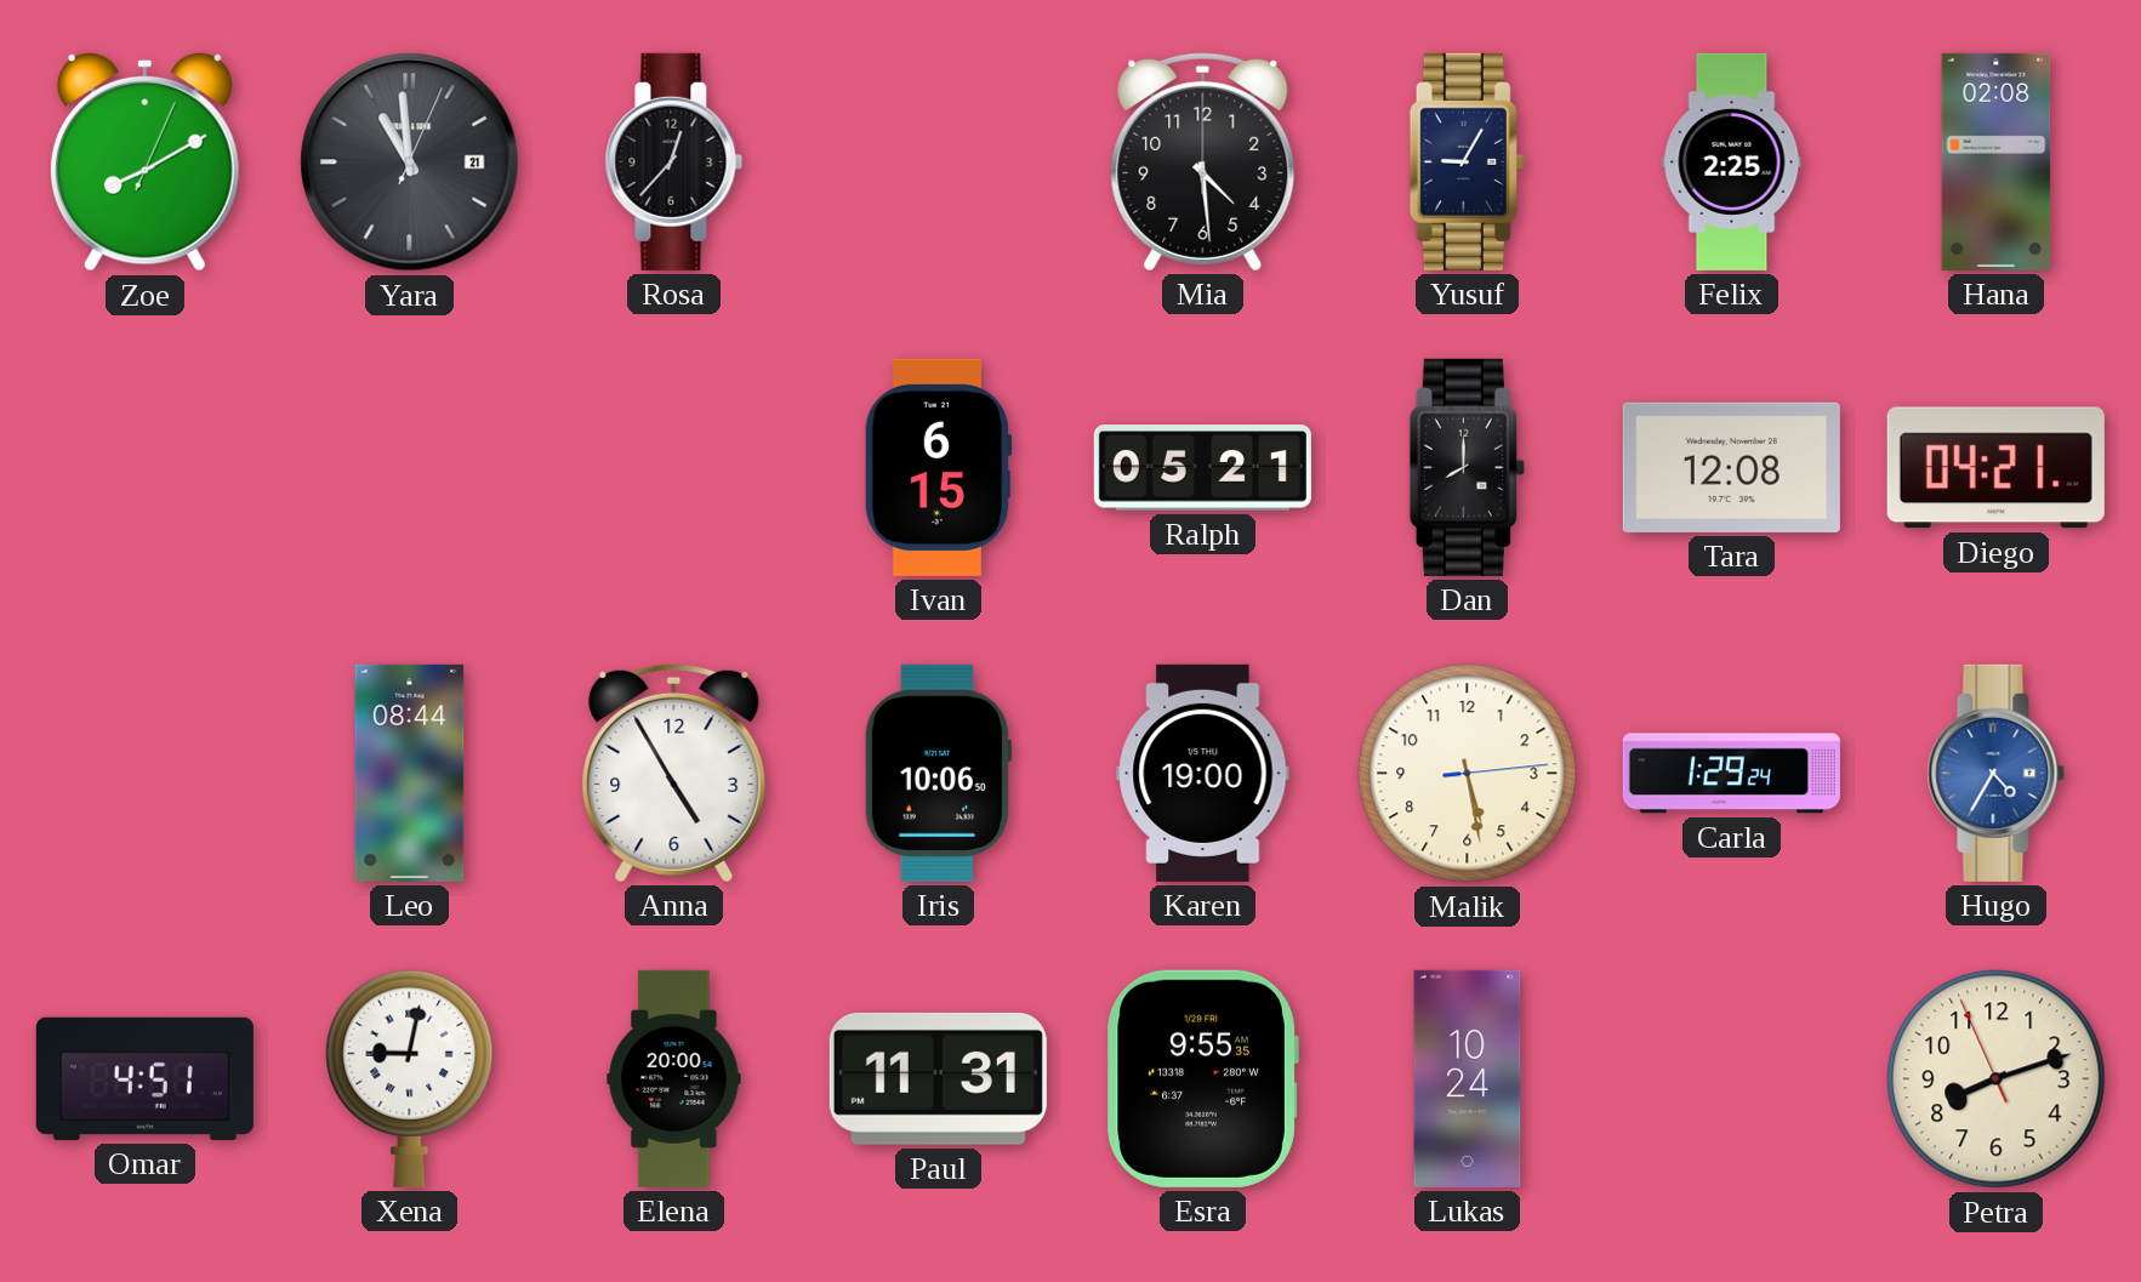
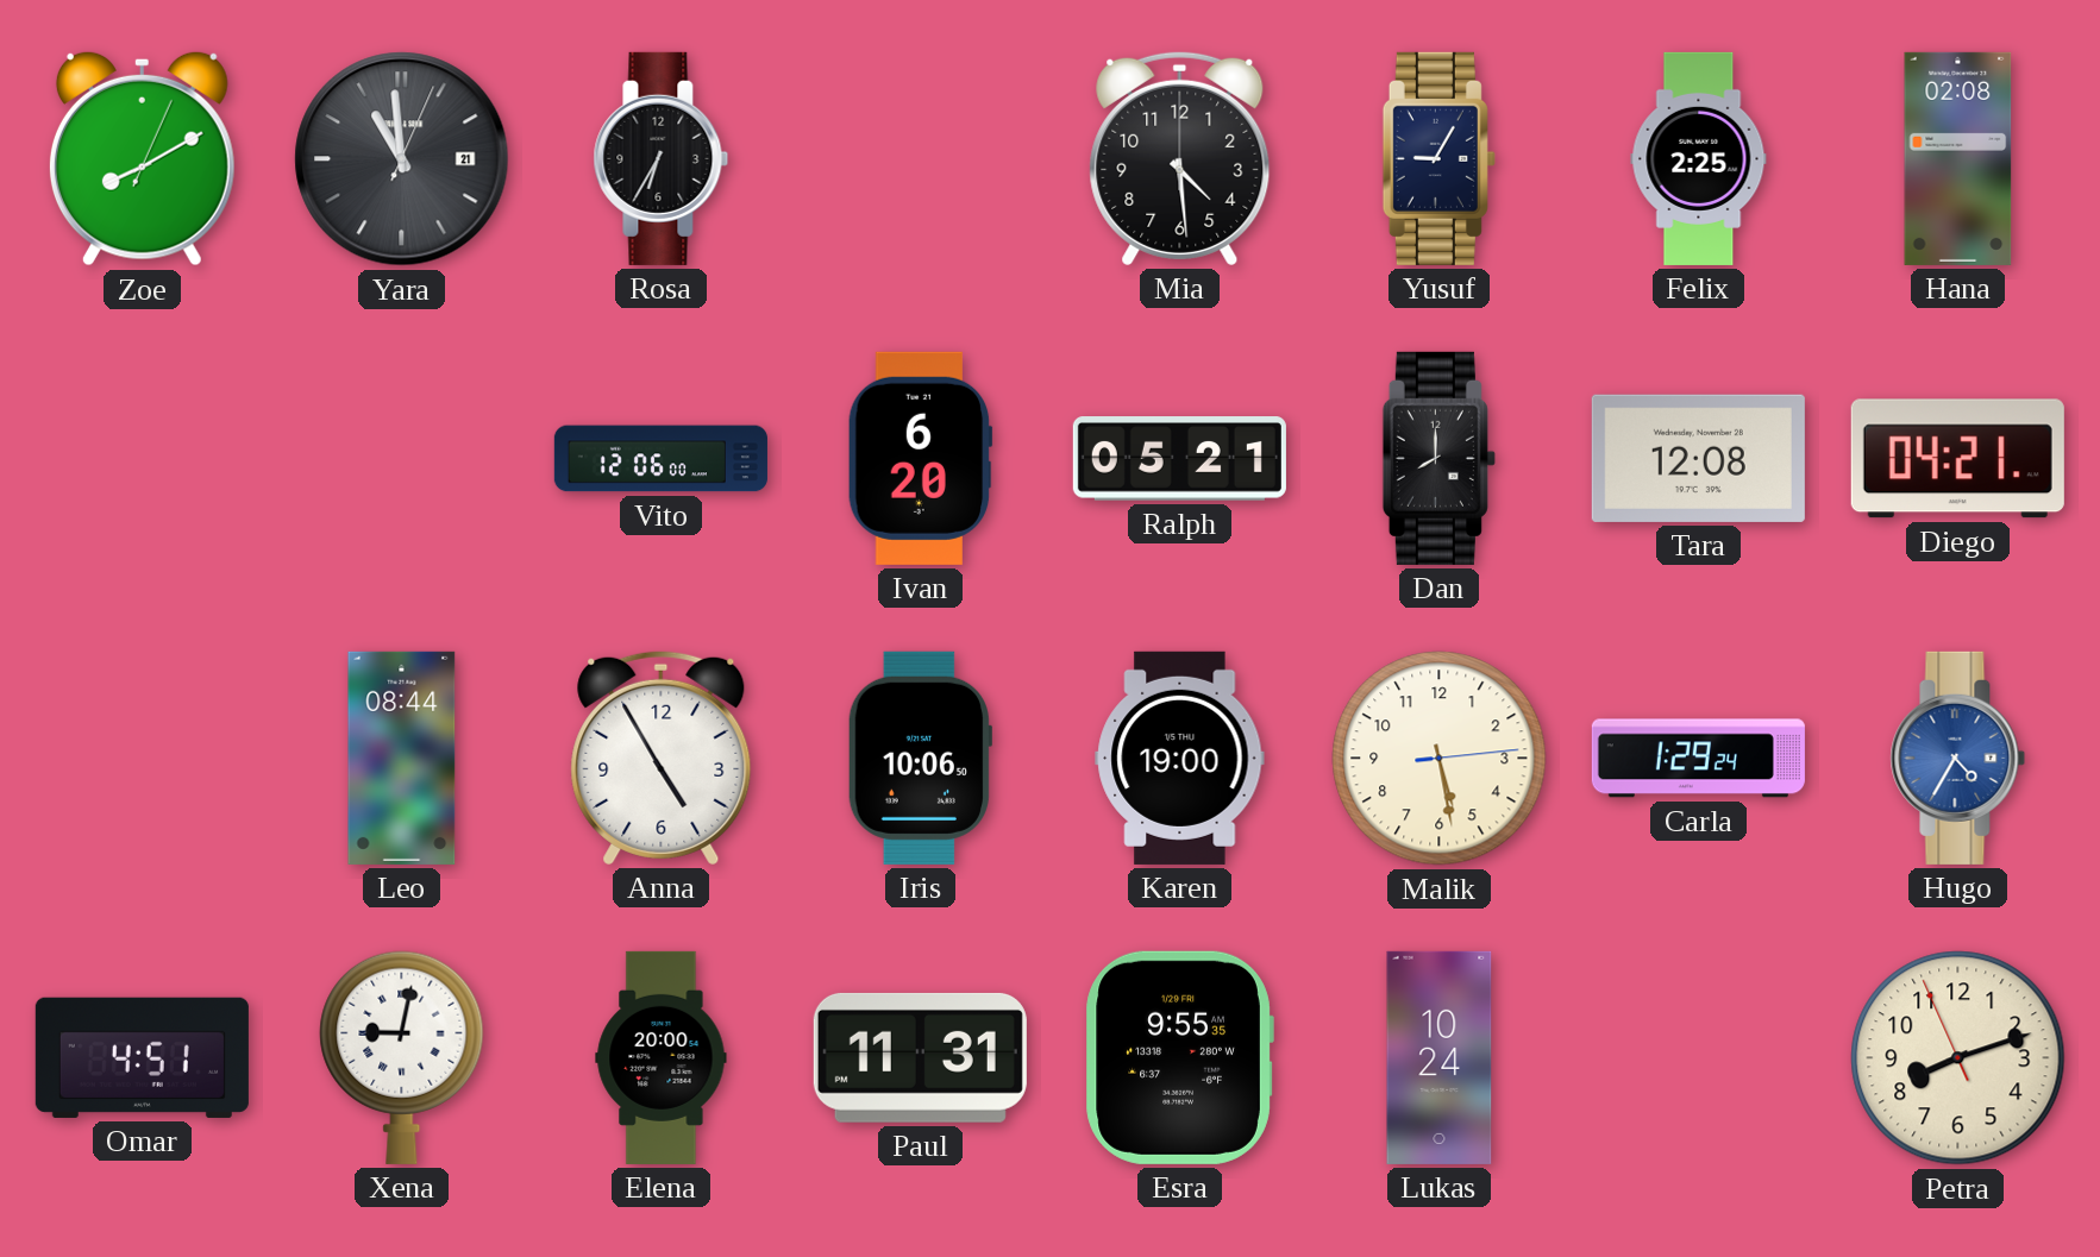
Rosa: 12:37 -> 6:35
Vito: none -> 12:06
Ivan: 6:15 -> 6:20
